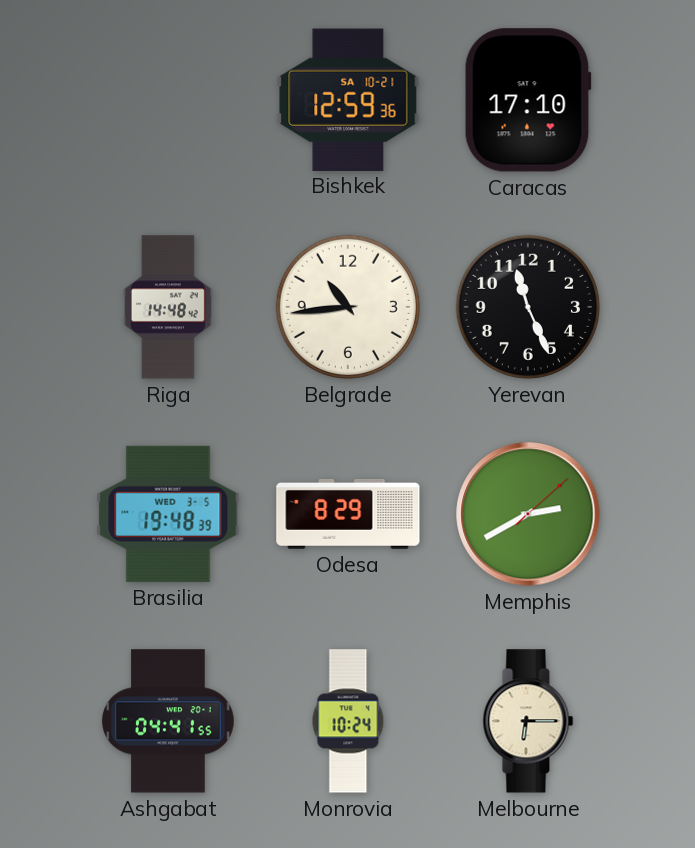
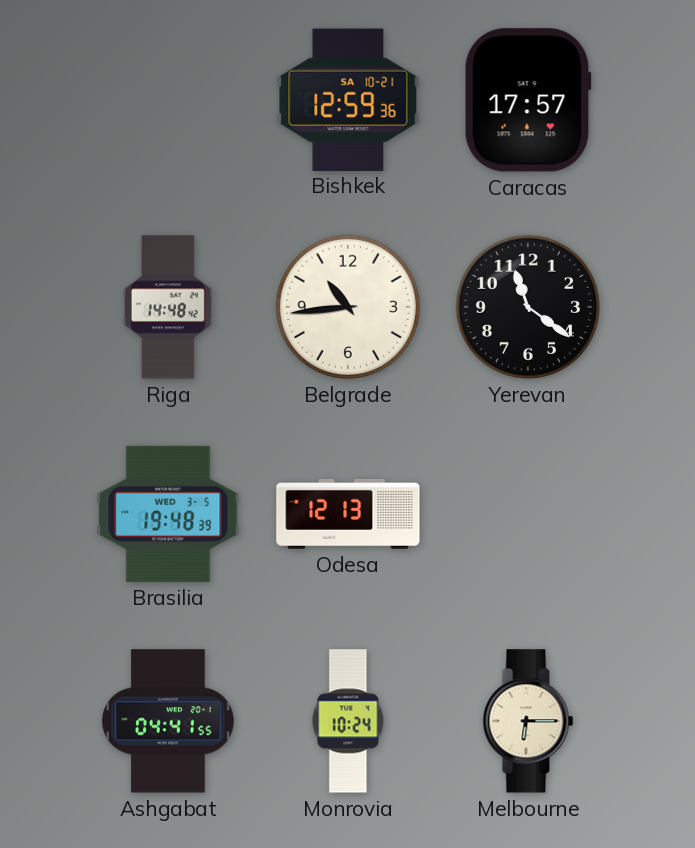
Caracas: 17:10 -> 17:57
Yerevan: 11:26 -> 11:21
Odesa: 8:29 -> 12:13
Memphis: 2:40 -> none
